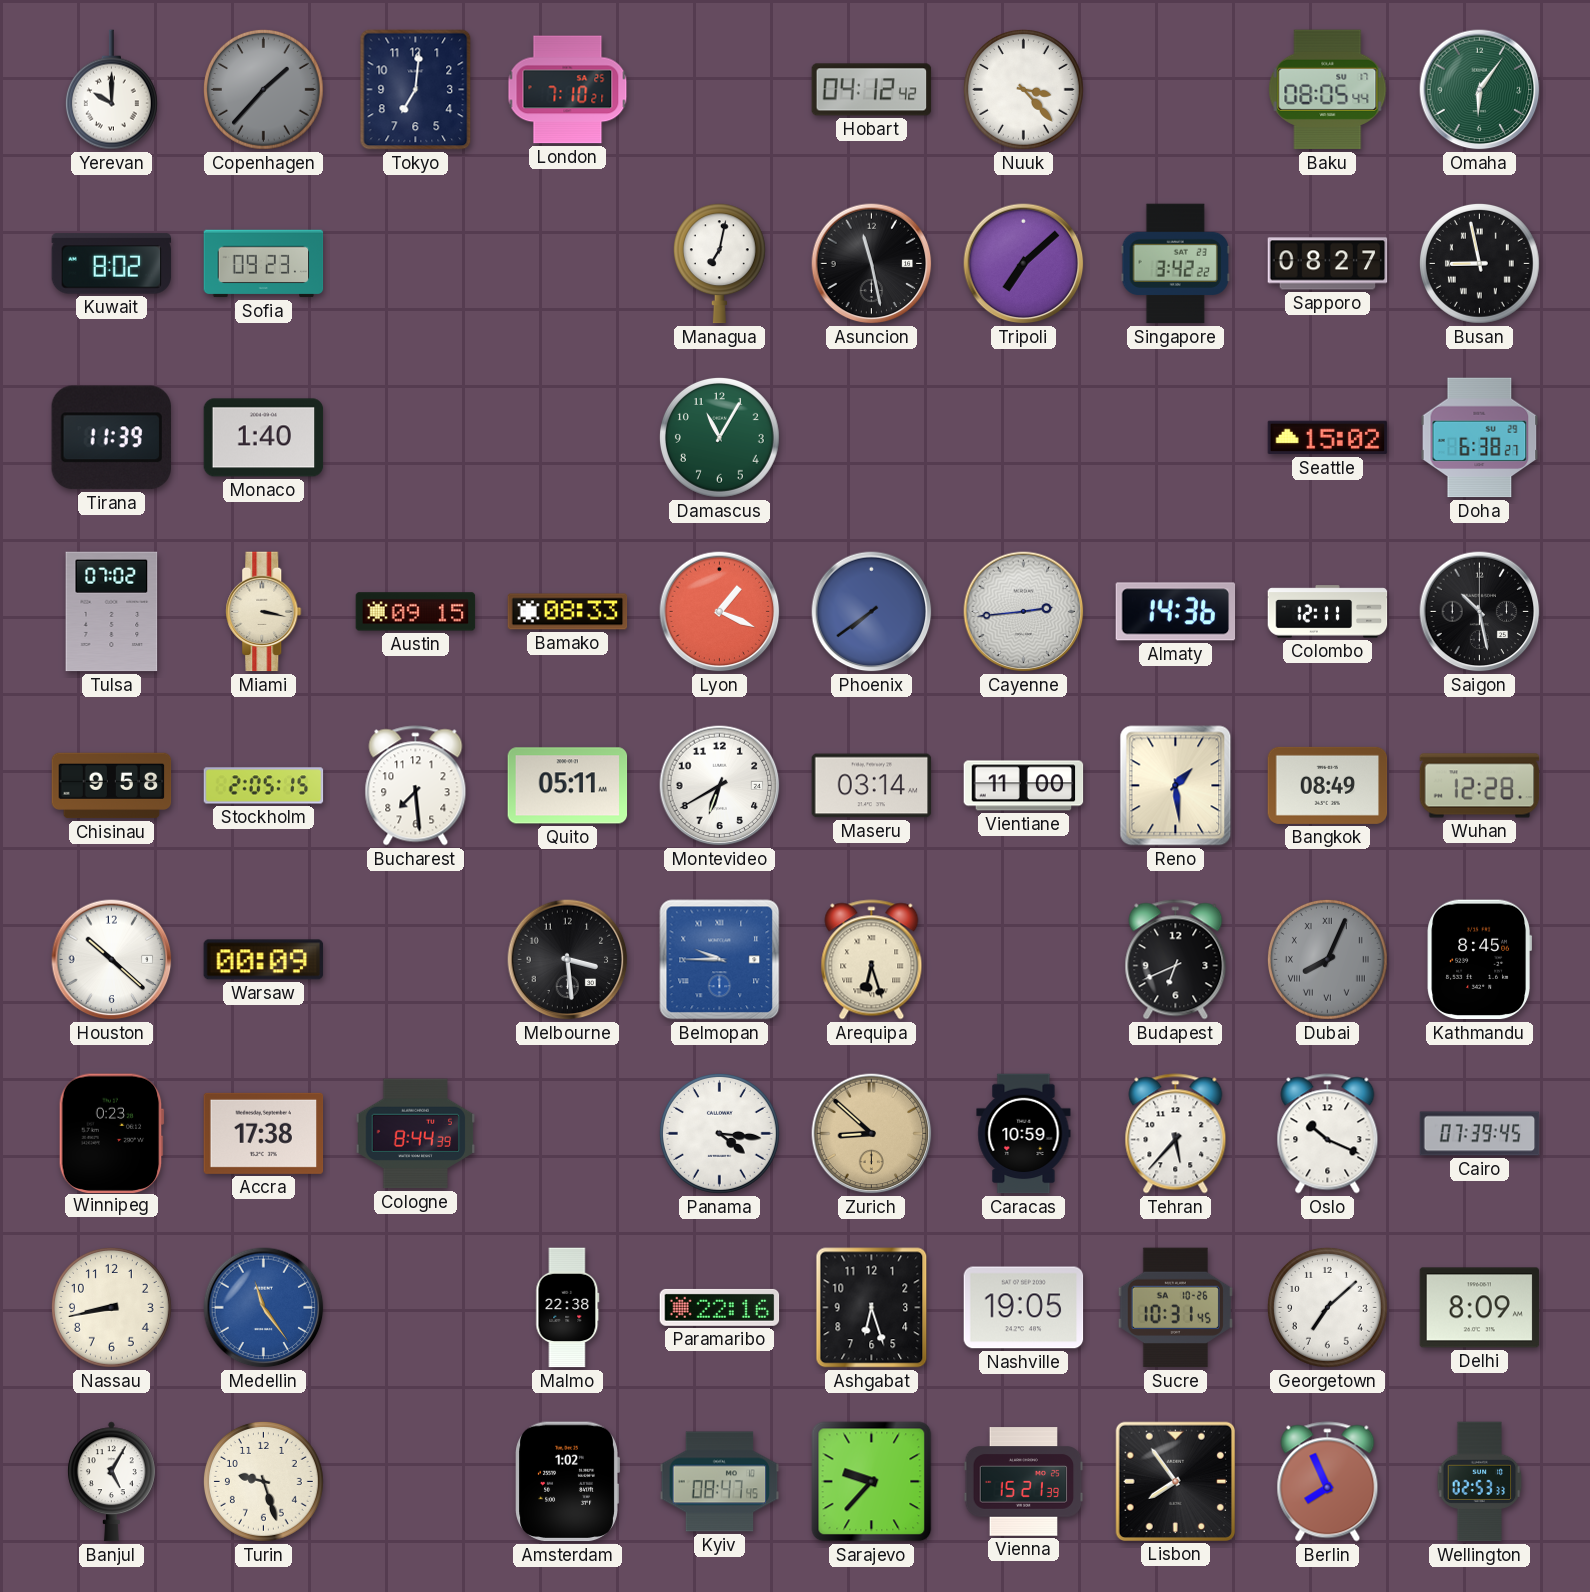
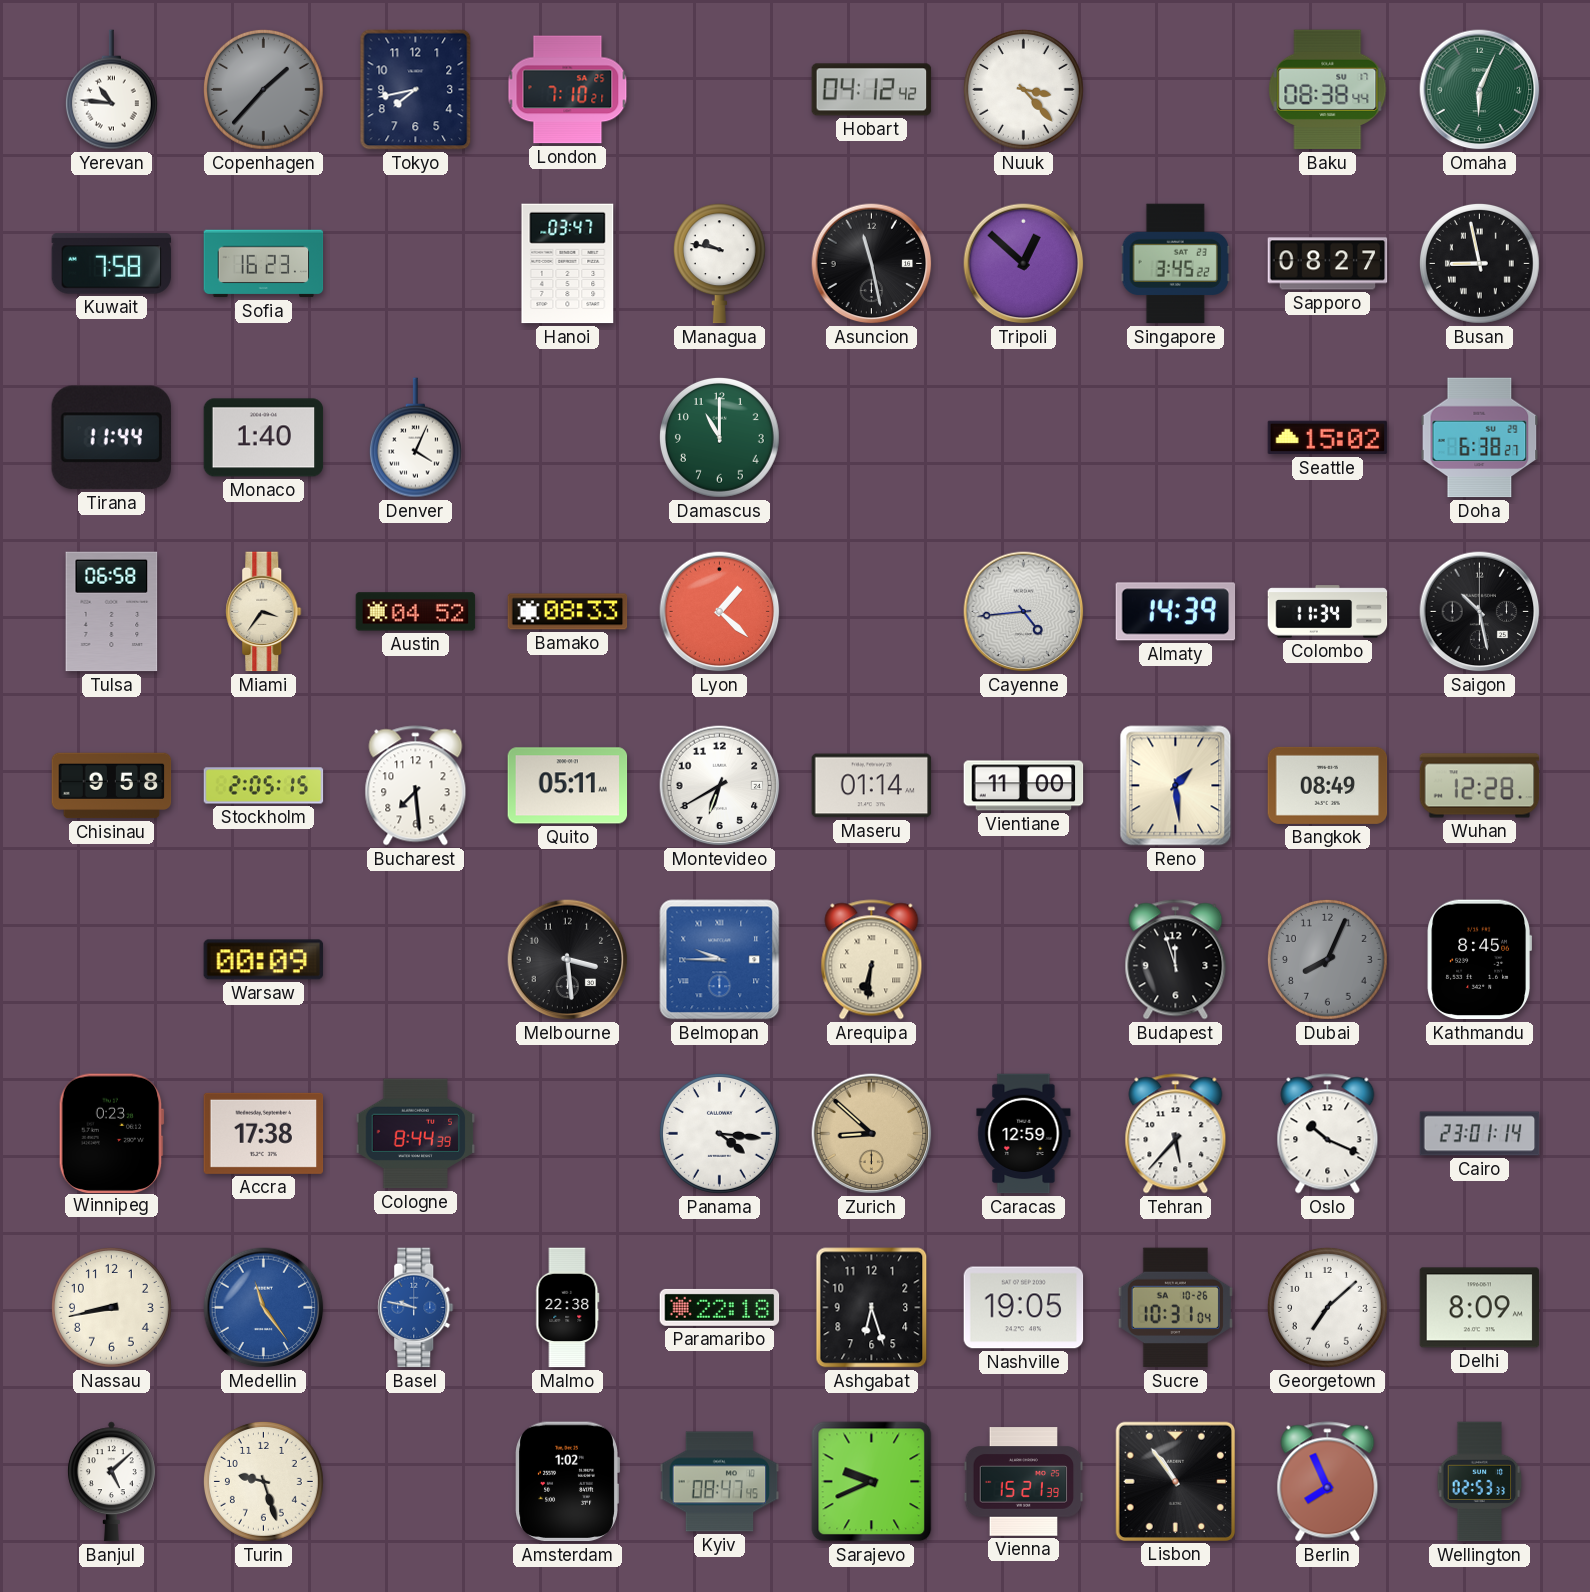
Yerevan: 10:00 -> 10:46
Tokyo: 7:01 -> 7:43
Baku: 08:05 -> 08:38
Omaha: 6:06 -> 6:04
Kuwait: 8:02 -> 7:58
Sofia: 09:23 -> 16:23
Hanoi: none -> 03:47
Managua: 7:02 -> 9:47
Tripoli: 7:08 -> 12:52
Singapore: 3:42 -> 3:45
Tirana: 11:39 -> 11:44
Denver: none -> 4:04
Damascus: 11:05 -> 11:00
Tulsa: 07:02 -> 06:58
Miami: 3:17 -> 3:36
Austin: 09:15 -> 04:52
Lyon: 1:19 -> 1:22
Phoenix: 7:39 -> none
Cayenne: 2:44 -> 4:44
Almaty: 14:36 -> 14:39
Colombo: 12:11 -> 11:34
Maseru: 03:14 -> 01:14
Houston: 10:22 -> none
Arequipa: 6:27 -> 6:31
Budapest: 6:41 -> 11:57
Dubai numerals: Roman -> Arabic
Caracas: 10:59 -> 12:59
Cairo: 07:39 -> 23:01
Basel: none -> 9:47
Paramaribo: 22:16 -> 22:18
Sucre: 10:31:45 -> 10:31:04
Banjul: 5:05 -> 5:08
Sarajevo: 9:37 -> 9:41
Lisbon: 7:54 -> 10:54
